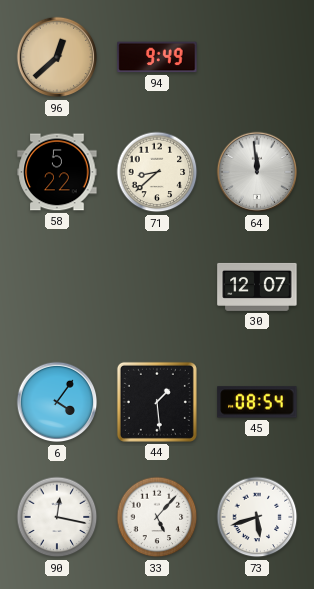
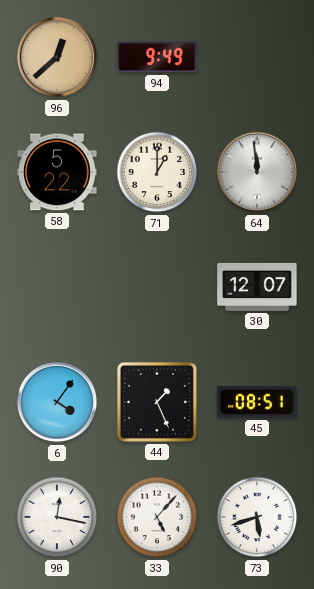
71: 8:38 -> 1:00
44: 1:29 -> 1:26
45: 08:54 -> 08:51
